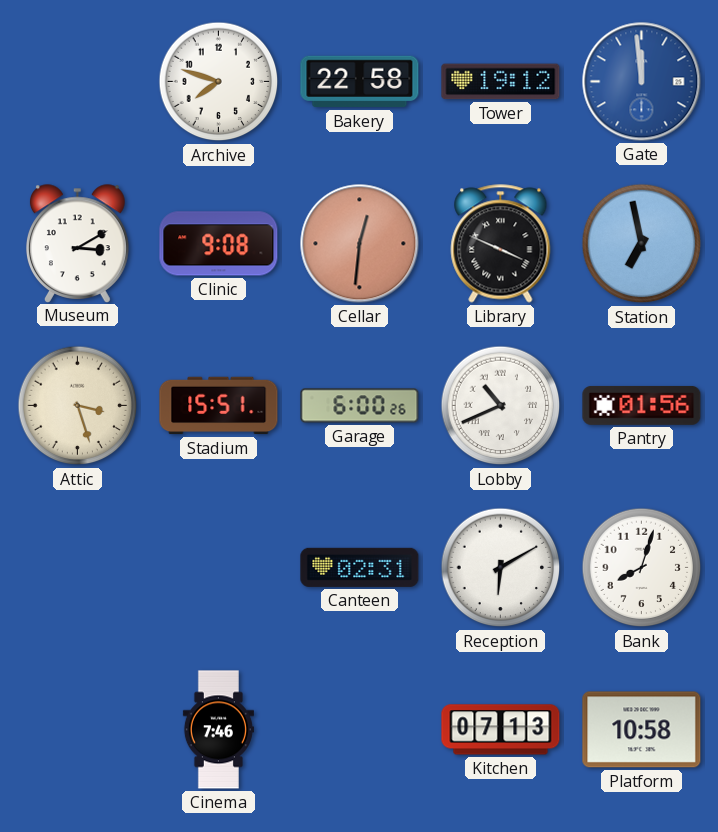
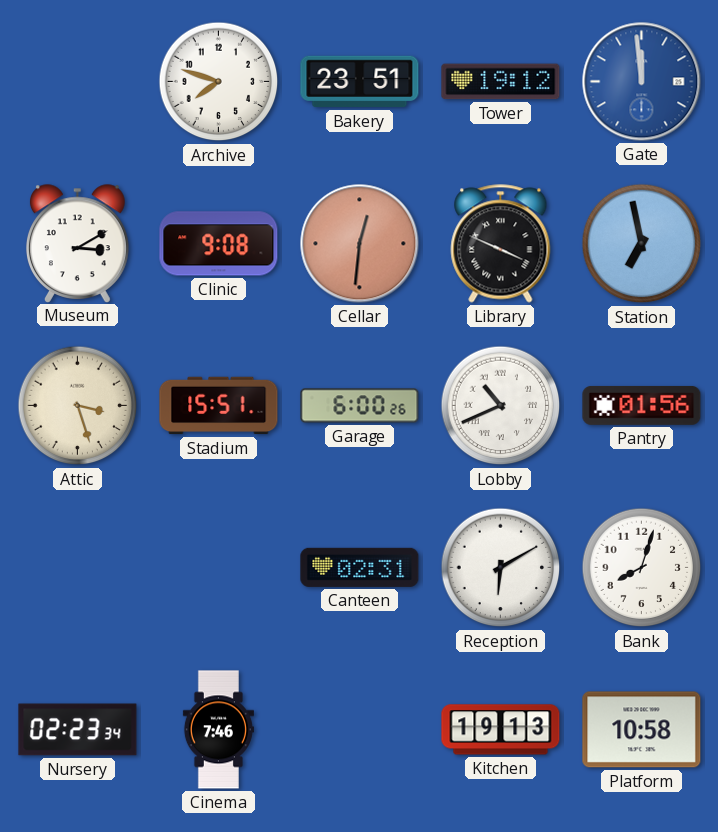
Bakery: 22:58 -> 23:51
Nursery: none -> 02:23
Kitchen: 07:13 -> 19:13
